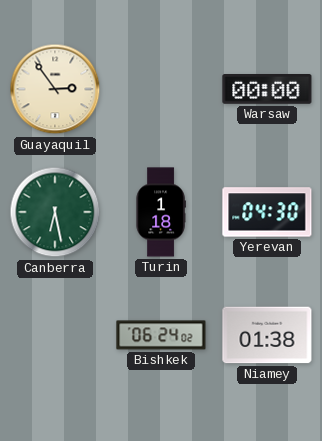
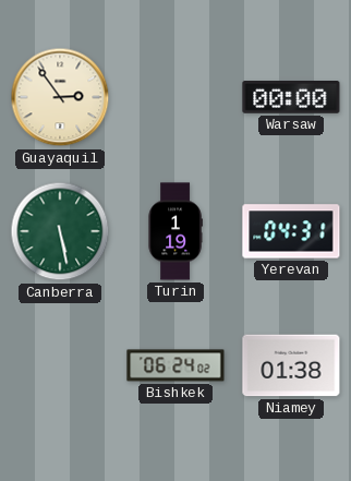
Canberra: 6:28 -> 5:28
Turin: 1:18 -> 1:19
Yerevan: 04:30 -> 04:31
